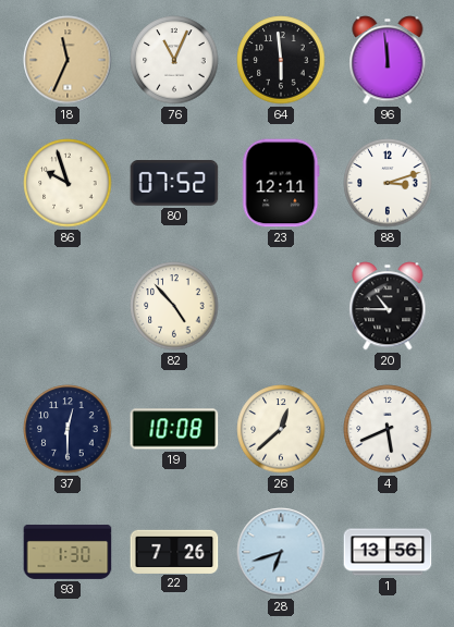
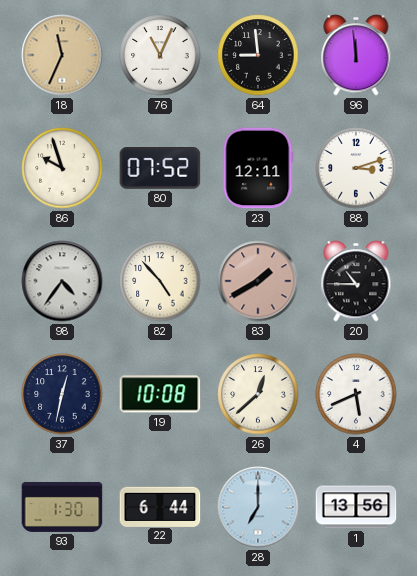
64: 5:59 -> 8:59
98: none -> 4:36
83: none -> 1:40
37: 12:30 -> 12:32
22: 7:26 -> 6:44
28: 6:42 -> 7:00
